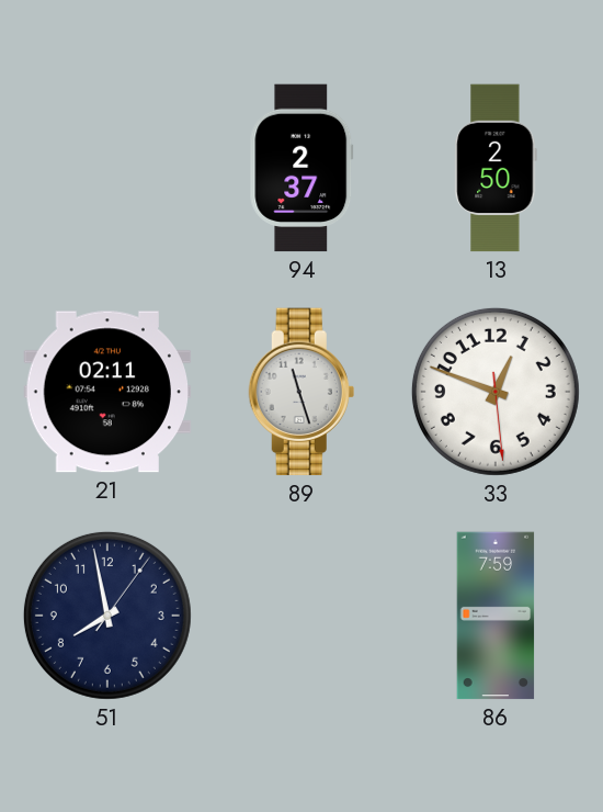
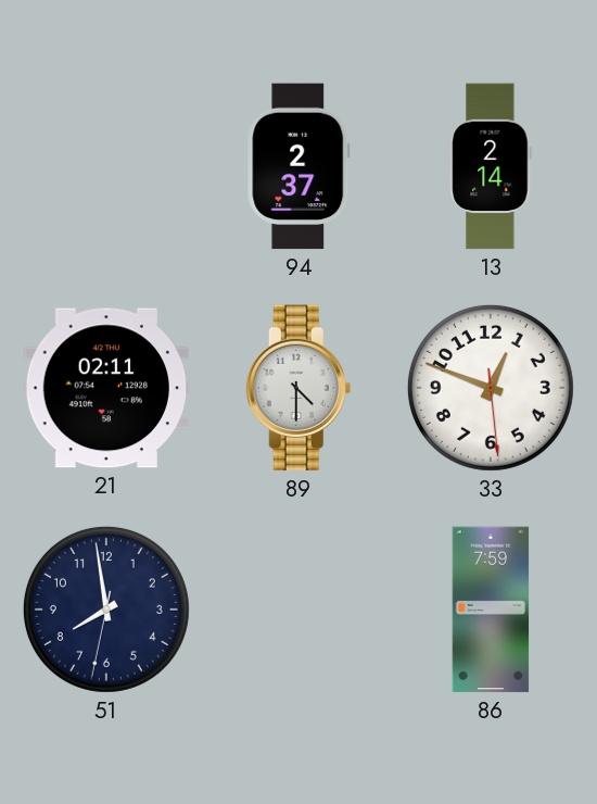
13: 2:50 -> 2:14
89: 11:27 -> 4:30
51: 7:58:06 -> 7:58:32
